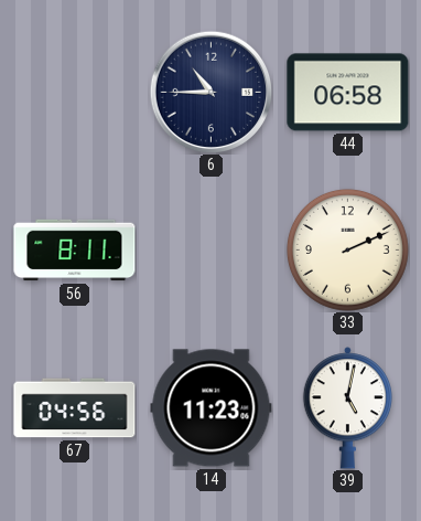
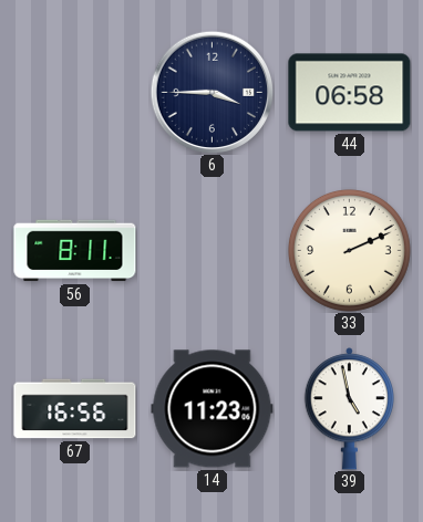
6: 10:45 -> 3:45
67: 04:56 -> 16:56
39: 5:02 -> 4:58
